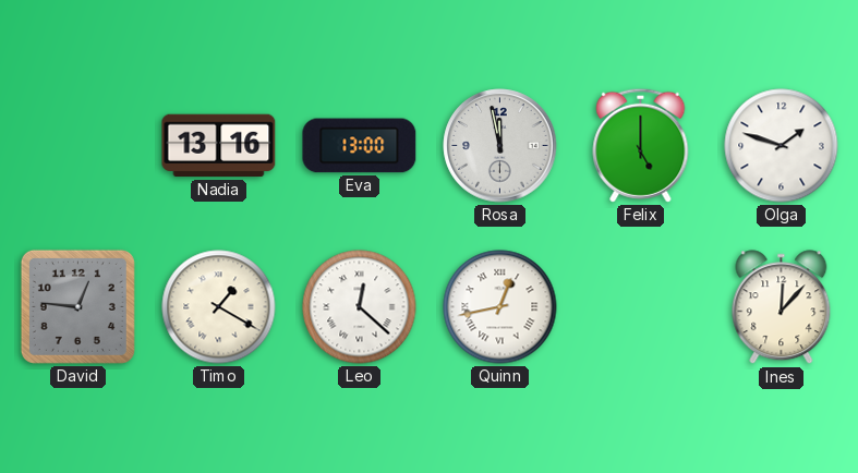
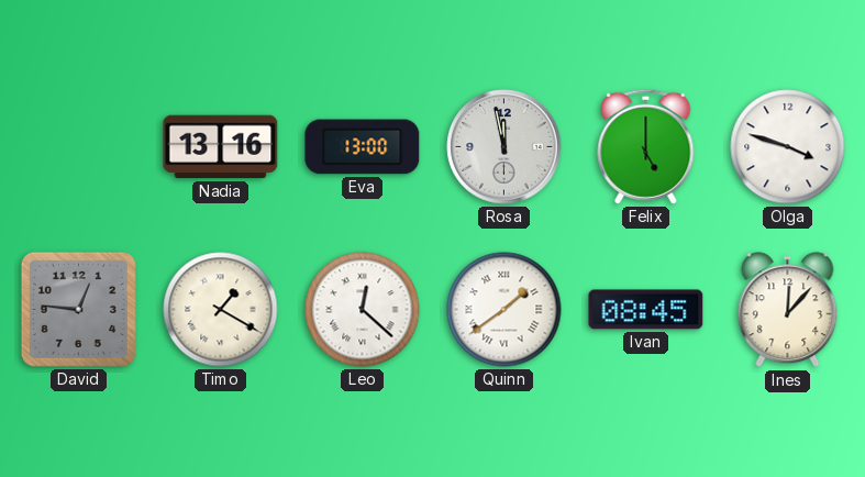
Olga: 1:48 -> 3:48
Quinn: 12:43 -> 1:39
Ivan: none -> 08:45
